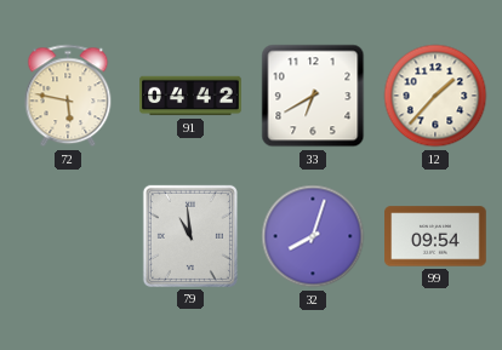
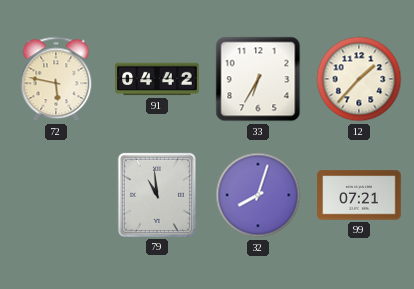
33: 6:40 -> 6:35
99: 09:54 -> 07:21
